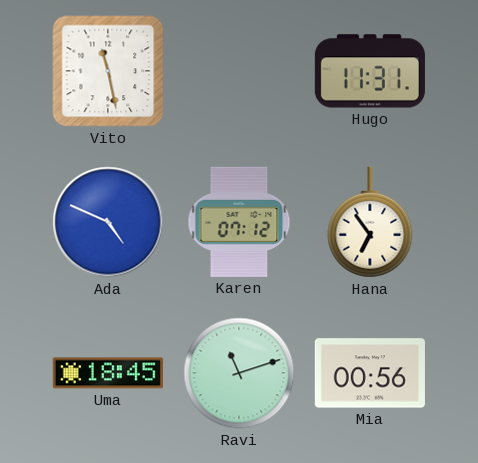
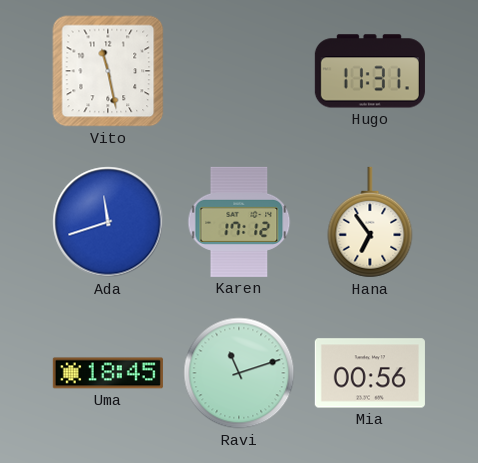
Ada: 4:49 -> 11:42
Karen: 07:12 -> 17:12
